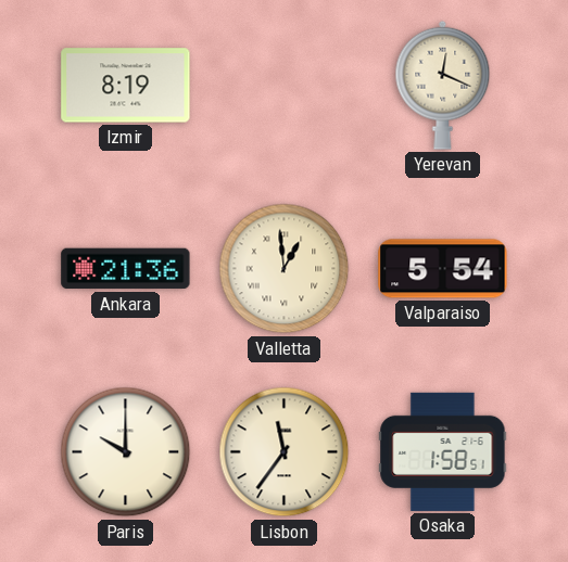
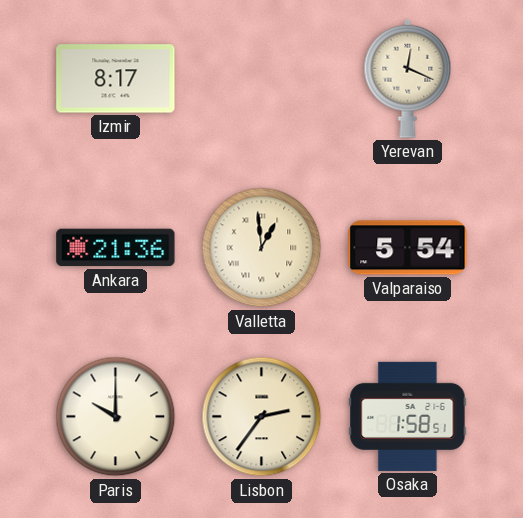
Izmir: 8:19 -> 8:17
Lisbon: 11:36 -> 2:36
